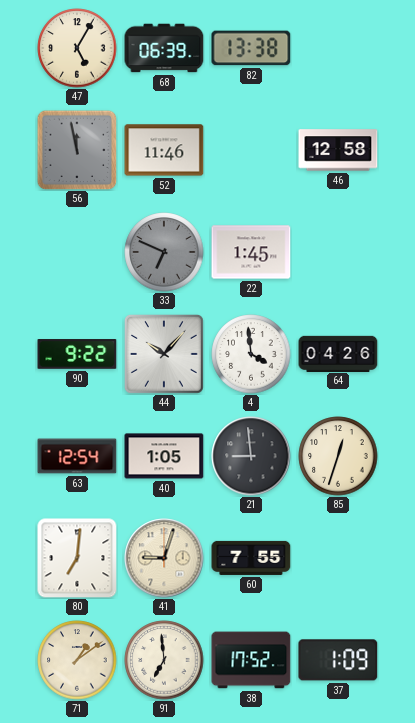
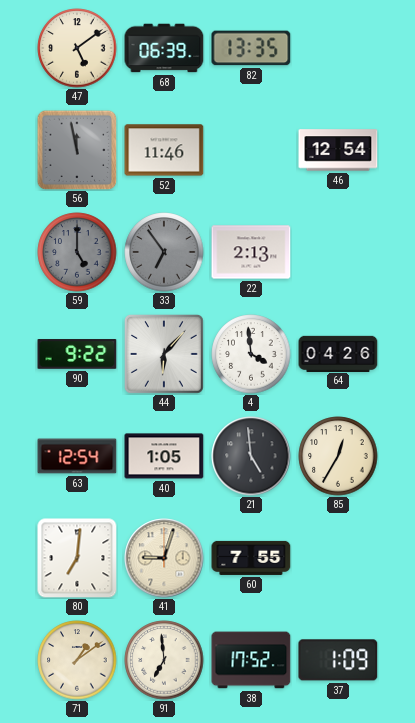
47: 5:05 -> 5:09
82: 13:38 -> 13:35
46: 12:58 -> 12:54
59: none -> 5:00
33: 6:49 -> 6:54
22: 1:45 -> 2:13
44: 10:07 -> 6:07
21: 8:59 -> 4:59
85: 12:33 -> 12:35
